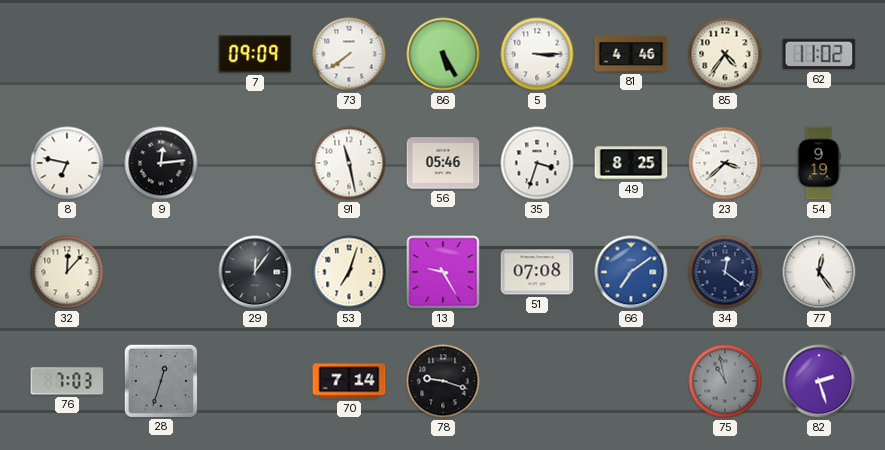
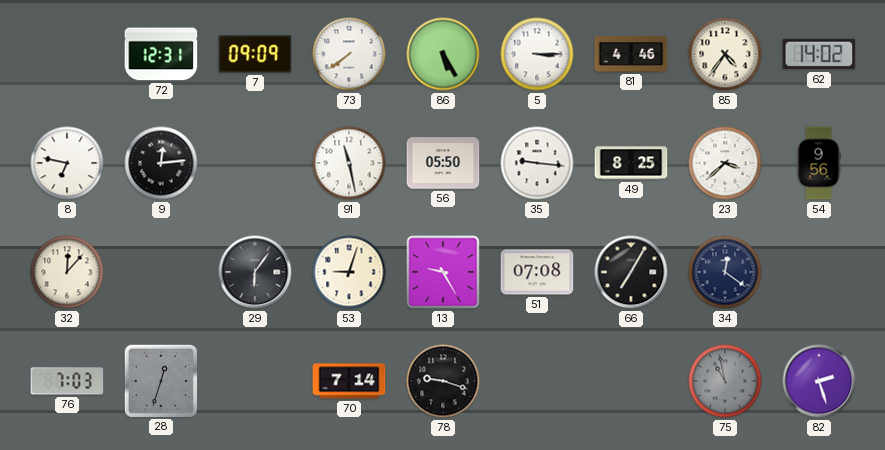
72: none -> 12:31
62: 11:02 -> 14:02
56: 05:46 -> 05:50
35: 3:33 -> 9:16
54: 9:19 -> 9:56
29: 12:06 -> 6:06
53: 7:03 -> 9:03
66: 7:09 -> 7:05
66 dial: blue -> black
77: 12:24 -> none
